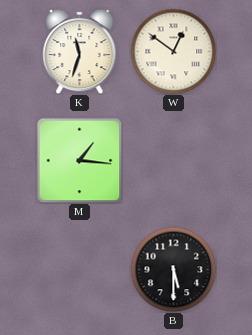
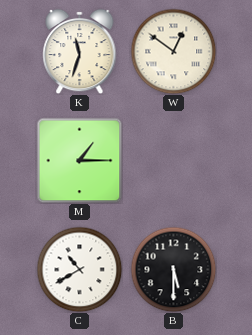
M: 1:16 -> 1:15
C: none -> 10:40
